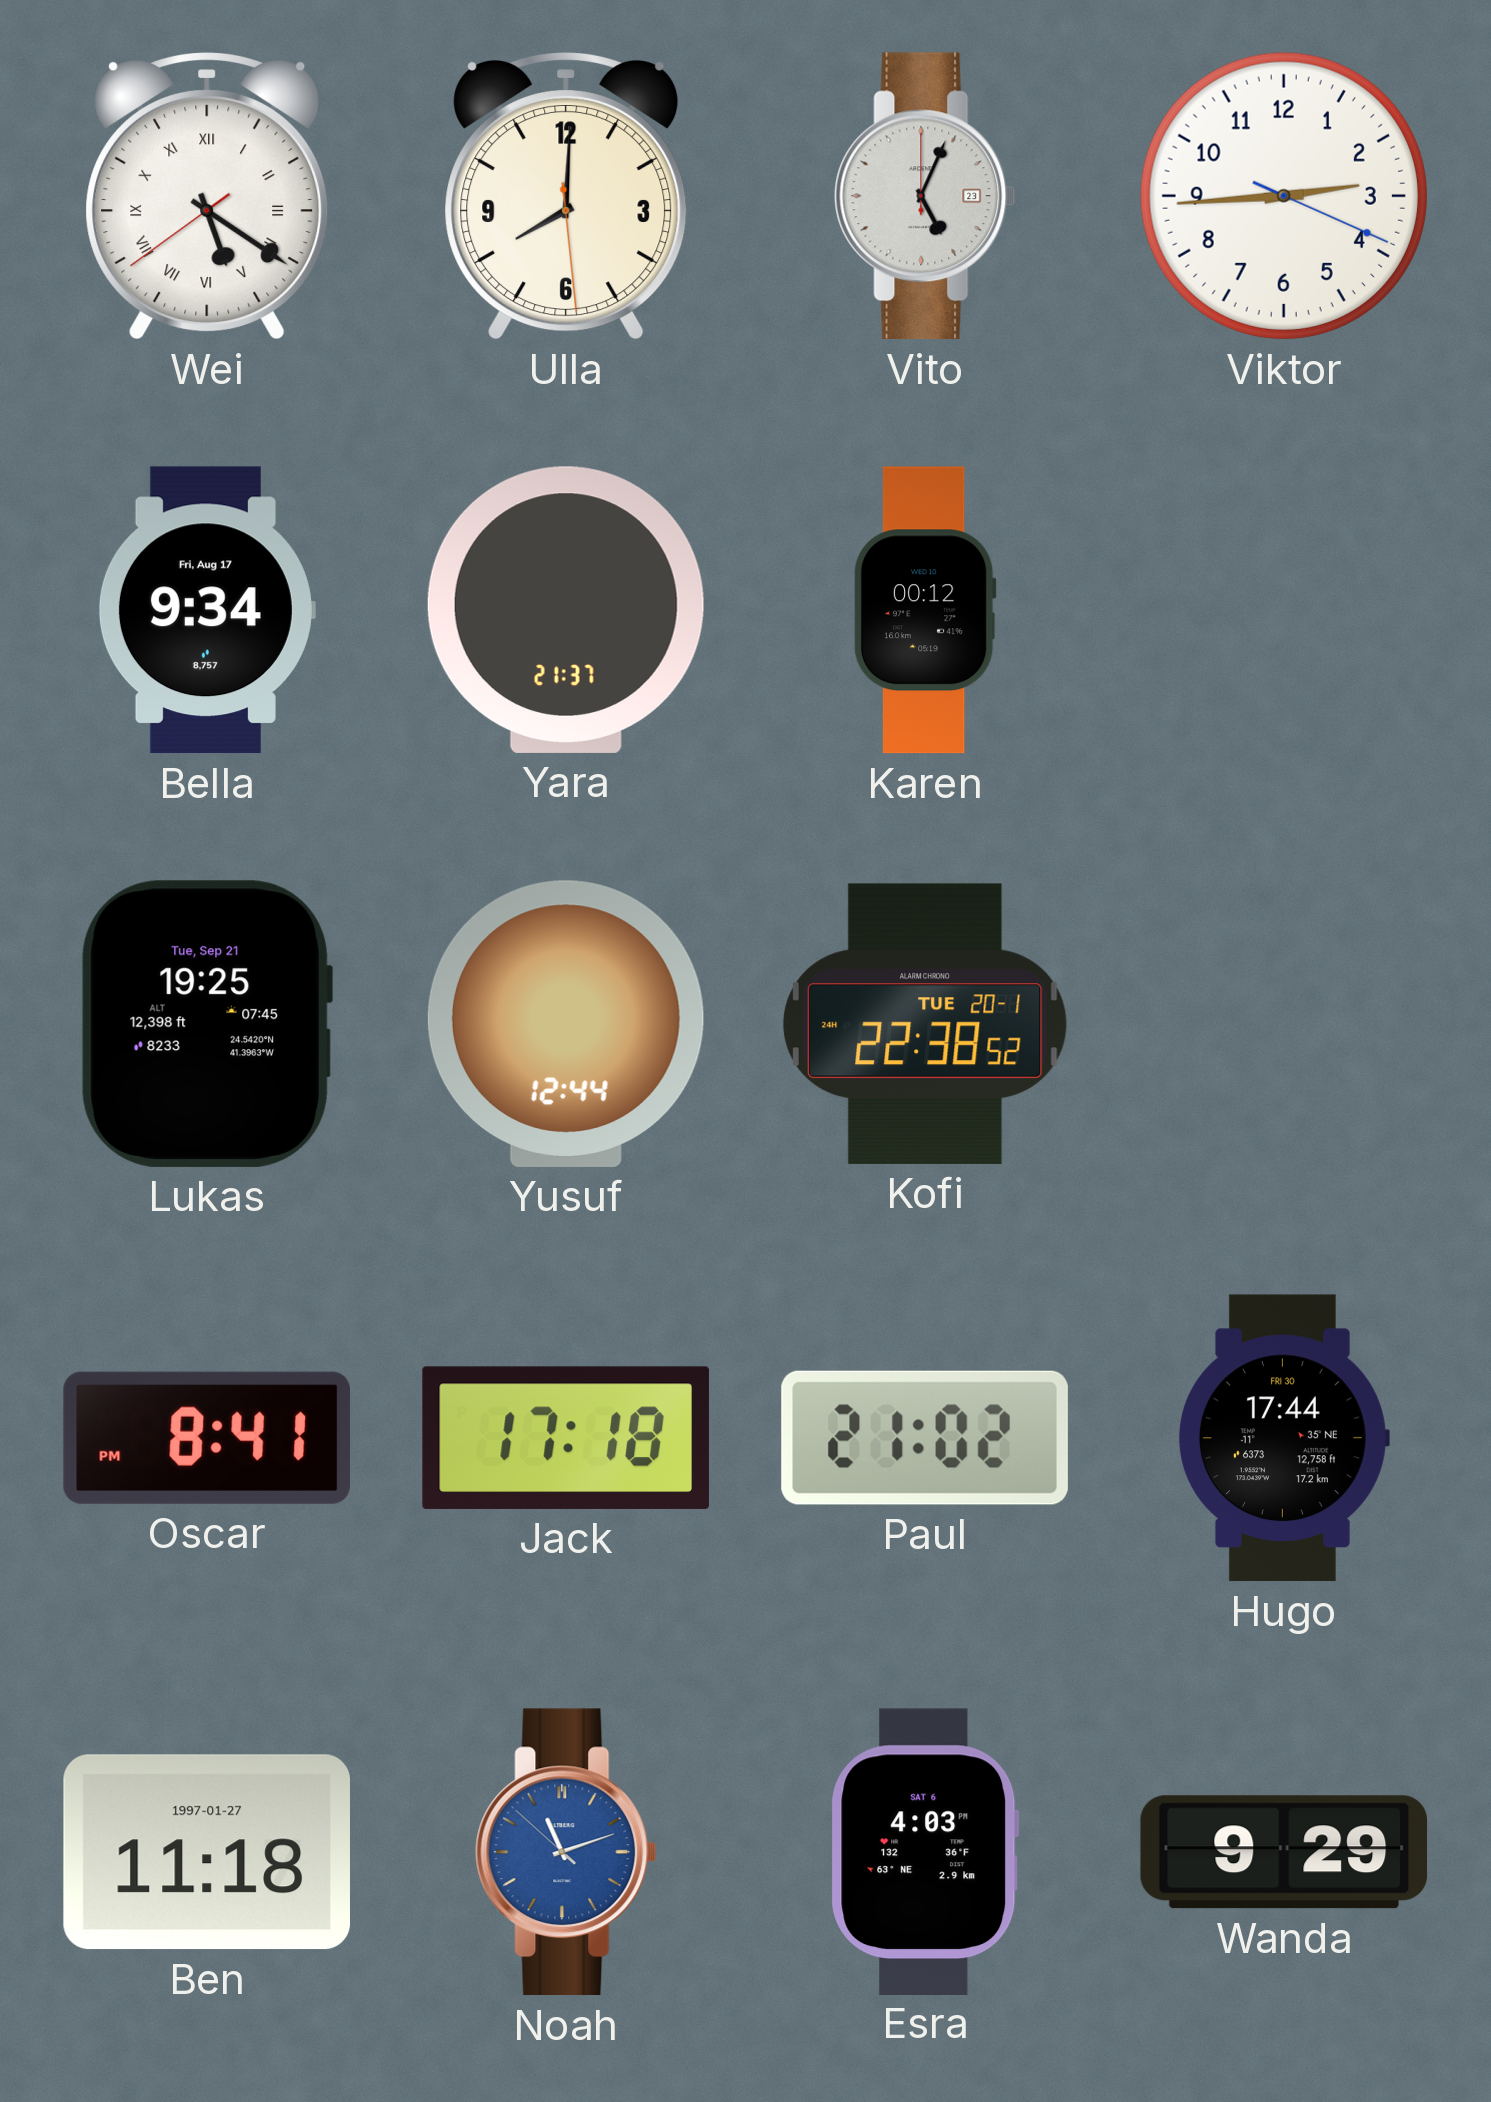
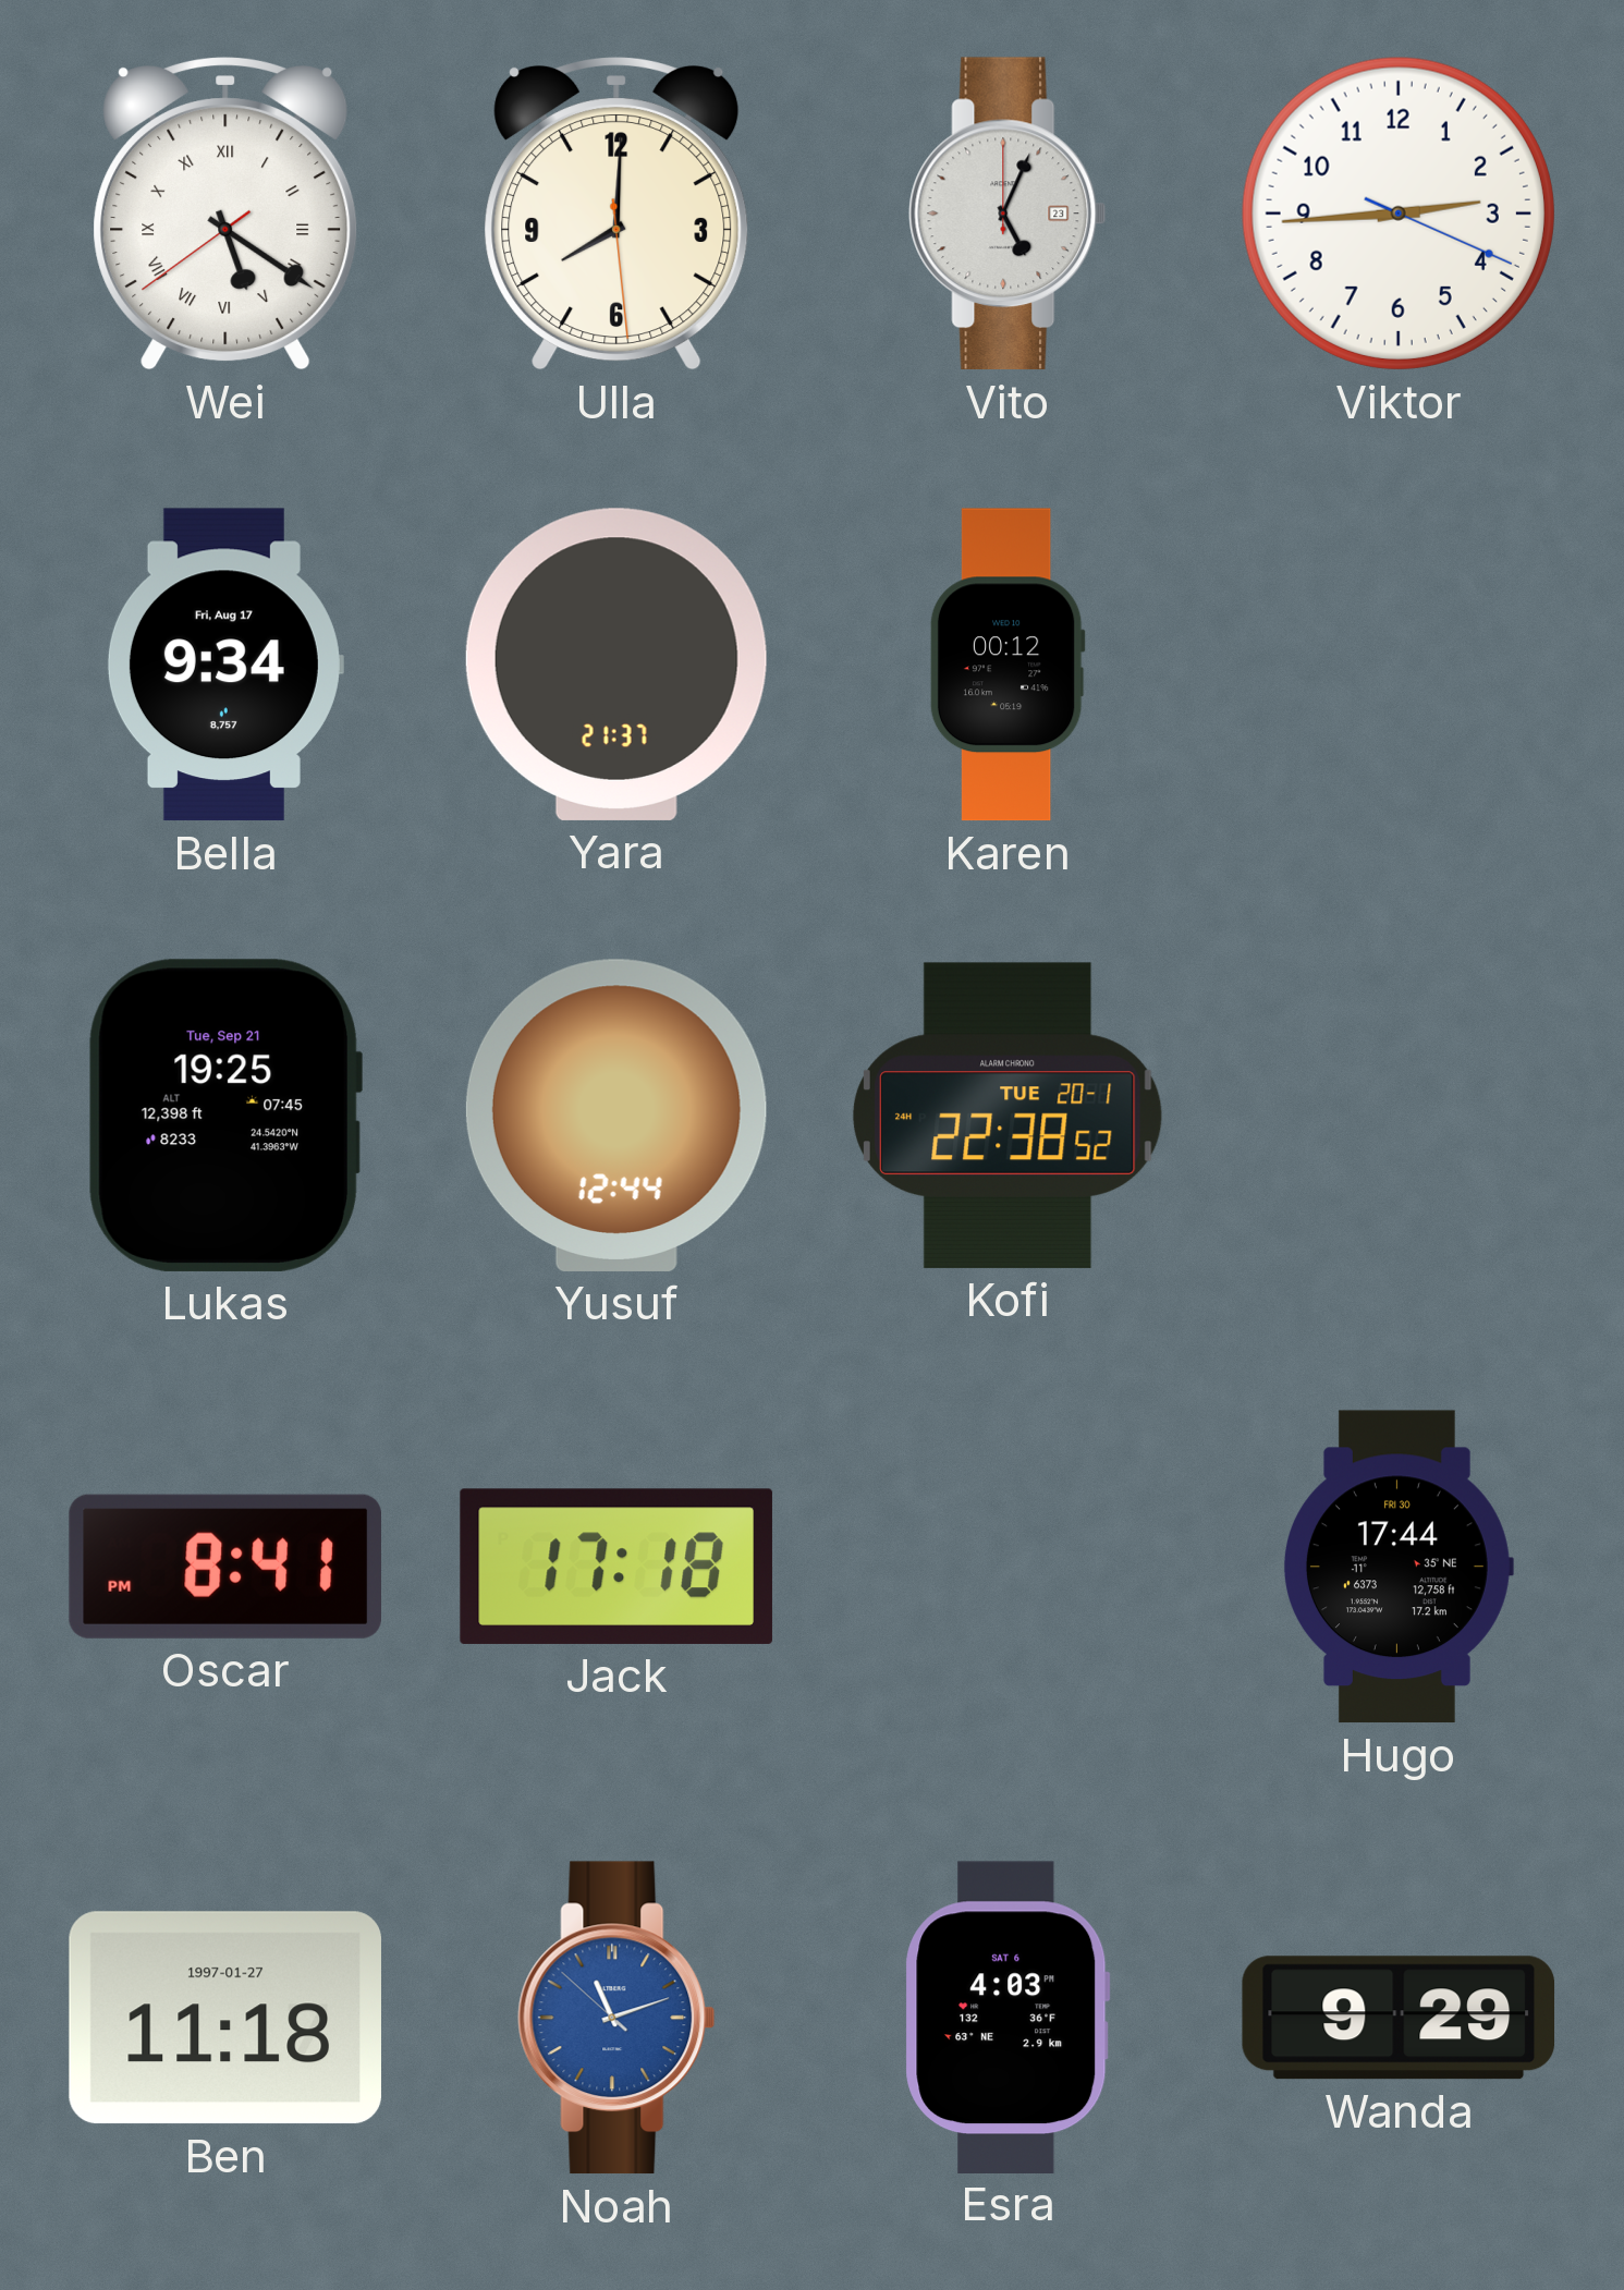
Paul: 21:02 -> none
